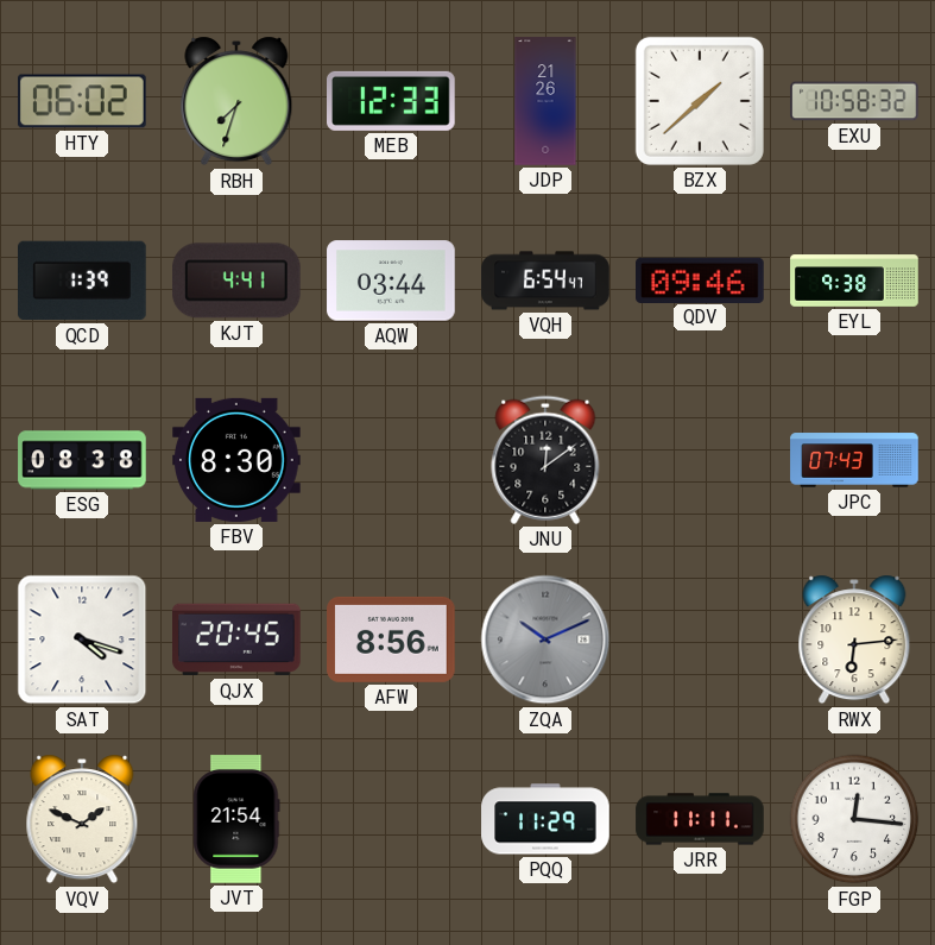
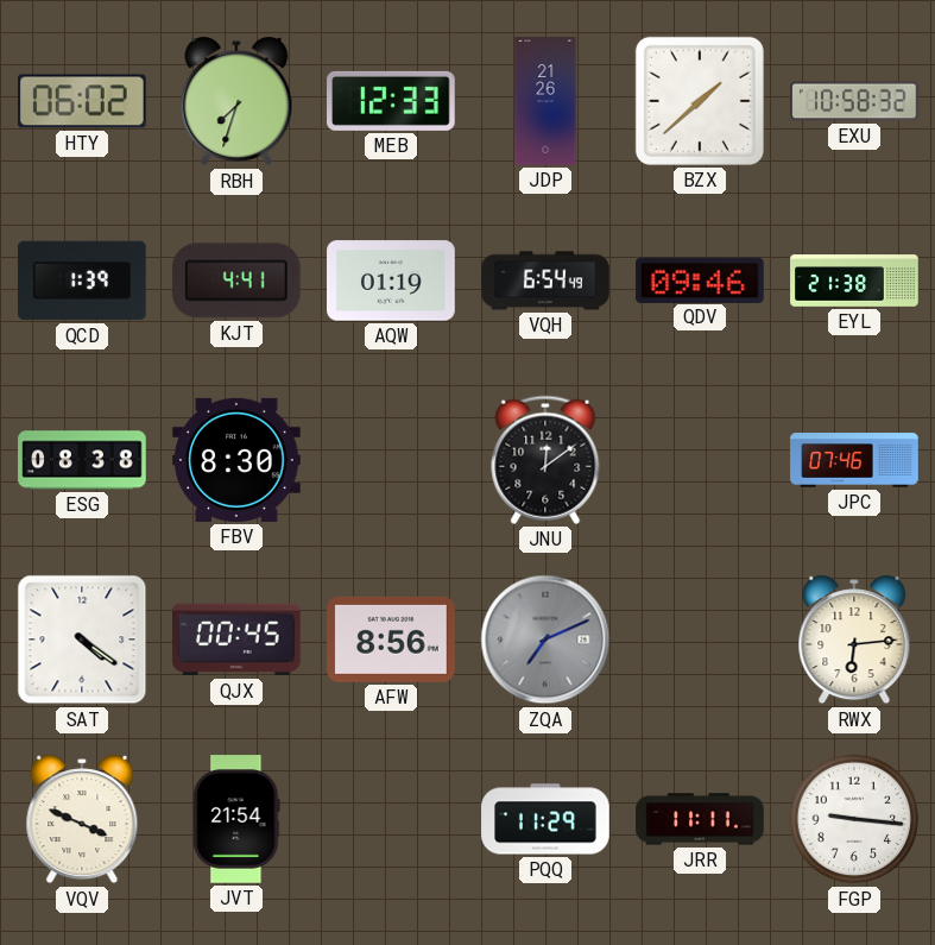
AQW: 03:44 -> 01:19
VQH: 6:54:47 -> 6:54:49
EYL: 9:38 -> 21:38
JPC: 07:43 -> 07:46
SAT: 4:18 -> 4:21
QJX: 20:45 -> 00:45
ZQA: 10:11 -> 7:11
VQV: 1:49 -> 3:49
FGP: 12:16 -> 9:16
